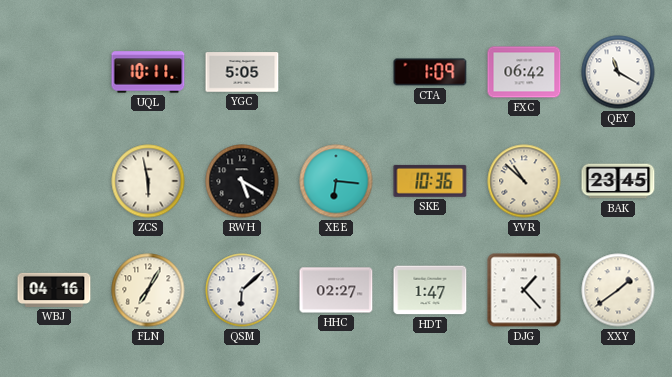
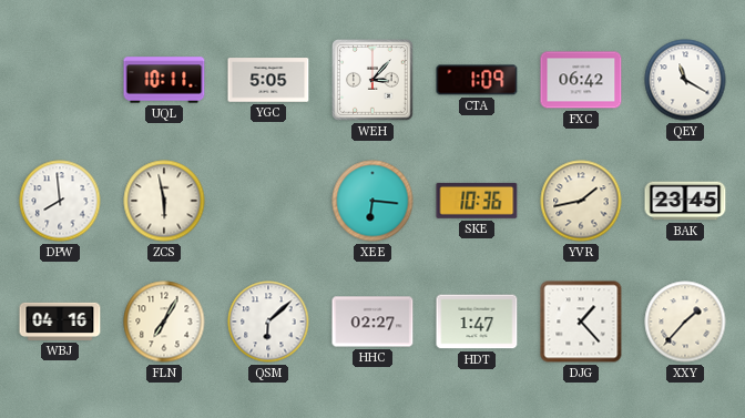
WEH: none -> 3:07
DPW: none -> 7:59
RWH: 5:20 -> none
YVR: 10:52 -> 1:43
XXY: 1:39 -> 1:37
